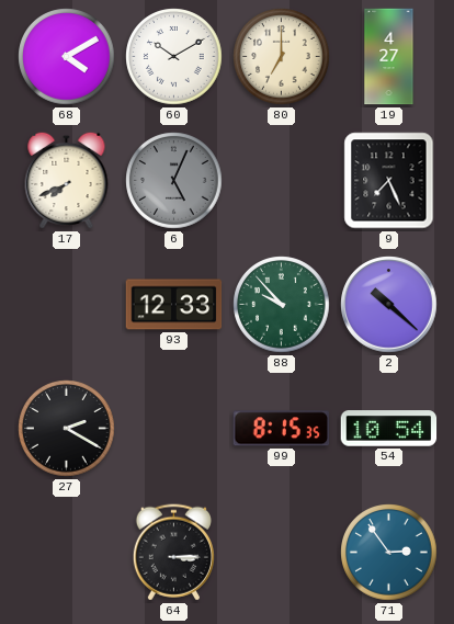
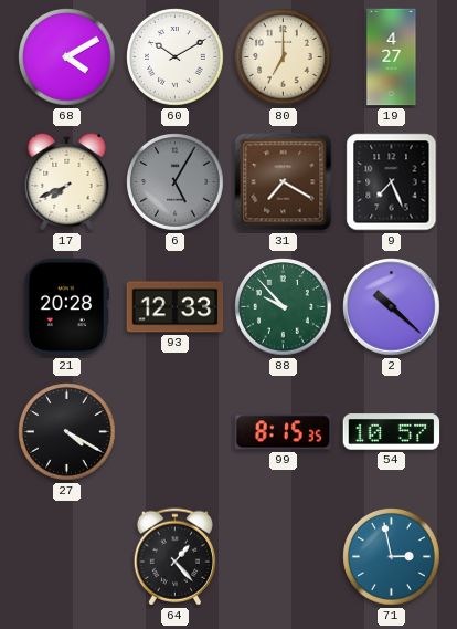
6: 5:04 -> 5:05
31: none -> 7:20
21: none -> 20:28
27: 2:20 -> 4:20
54: 10:54 -> 10:57
64: 3:15 -> 1:23
71: 2:54 -> 2:58
